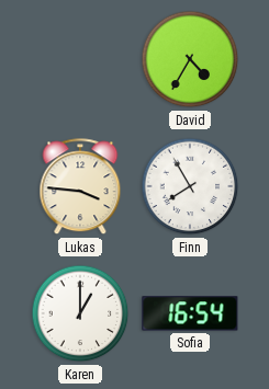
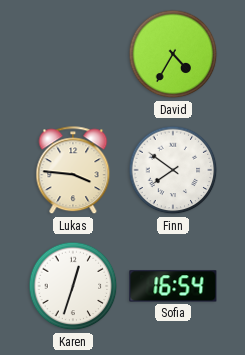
Finn: 7:55 -> 7:51
Karen: 1:00 -> 12:33
